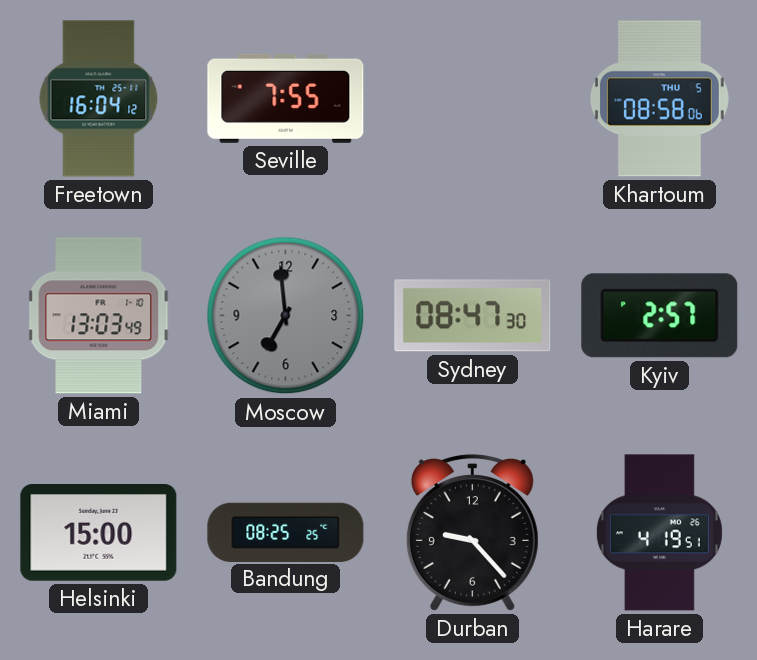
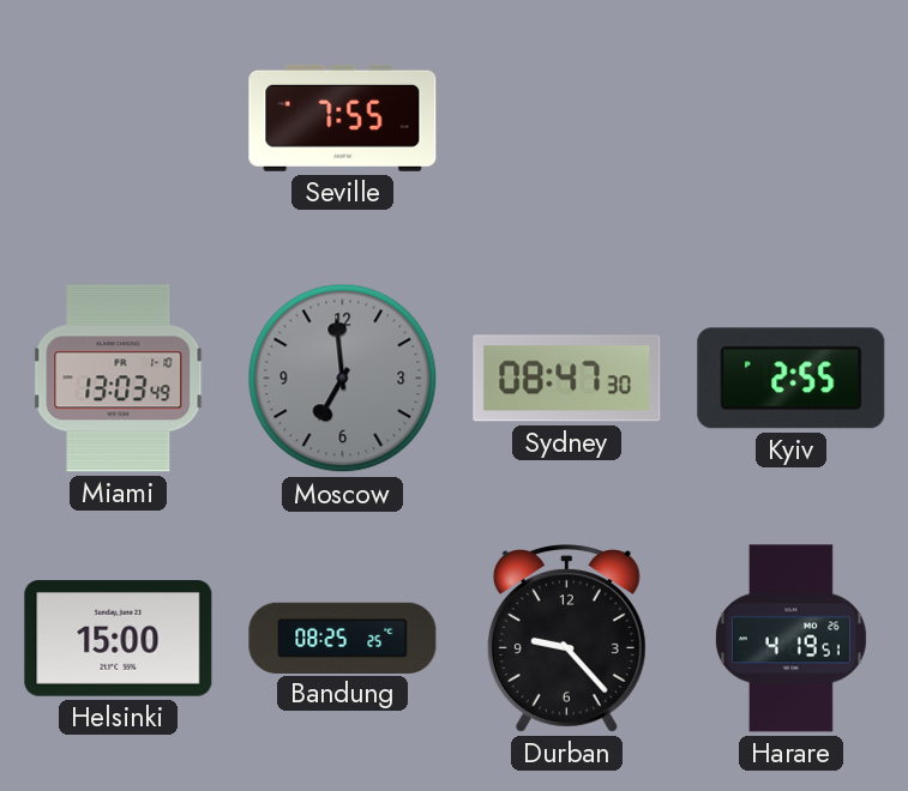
Freetown: 16:04 -> none
Khartoum: 08:58 -> none
Kyiv: 2:57 -> 2:55
